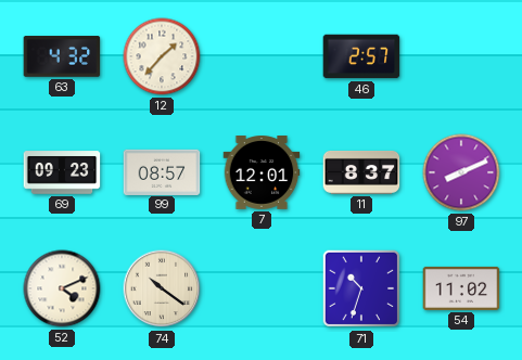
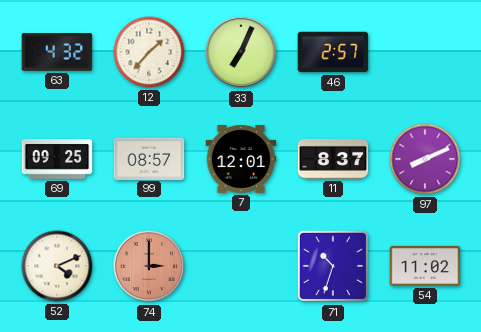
33: none -> 7:04
69: 09:23 -> 09:25
74: 10:21 -> 3:00
74 dial: cream -> salmon
